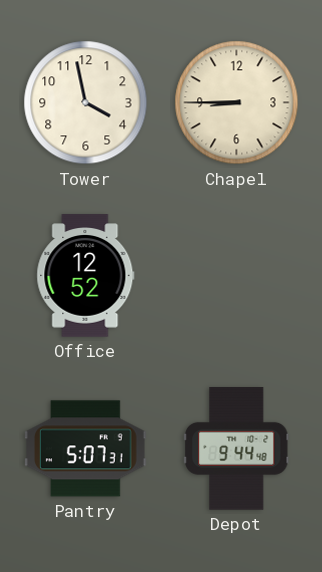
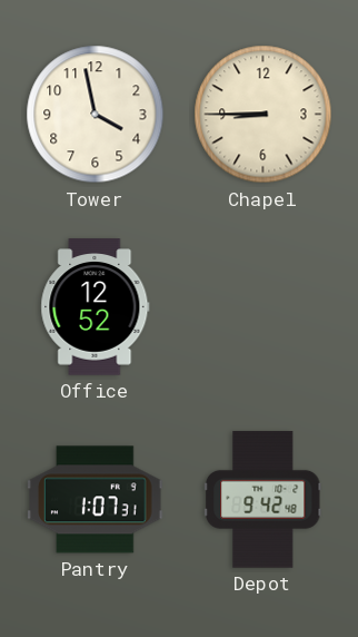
Pantry: 5:07 -> 1:07
Depot: 9:44 -> 9:42
